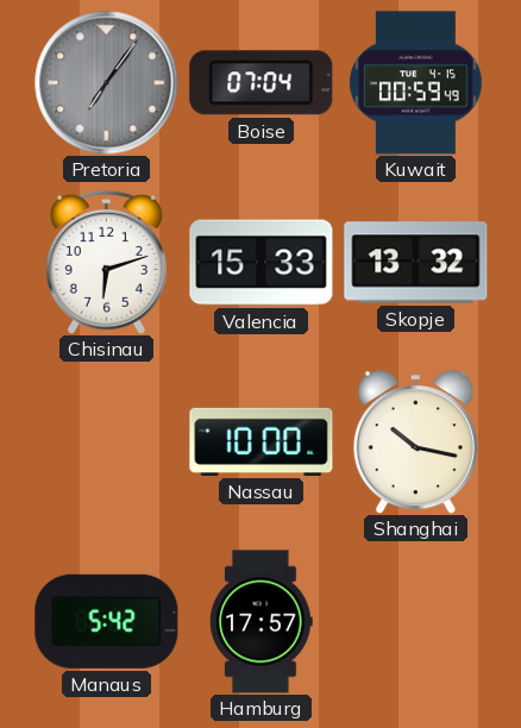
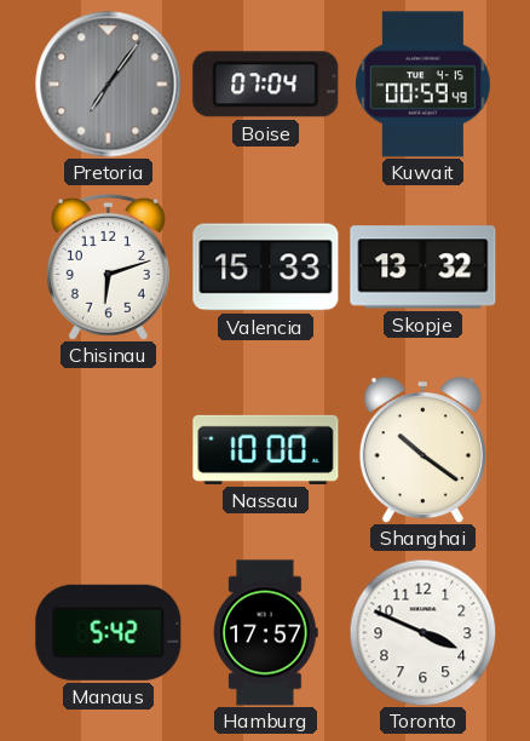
Shanghai: 10:17 -> 10:21
Toronto: none -> 3:49
